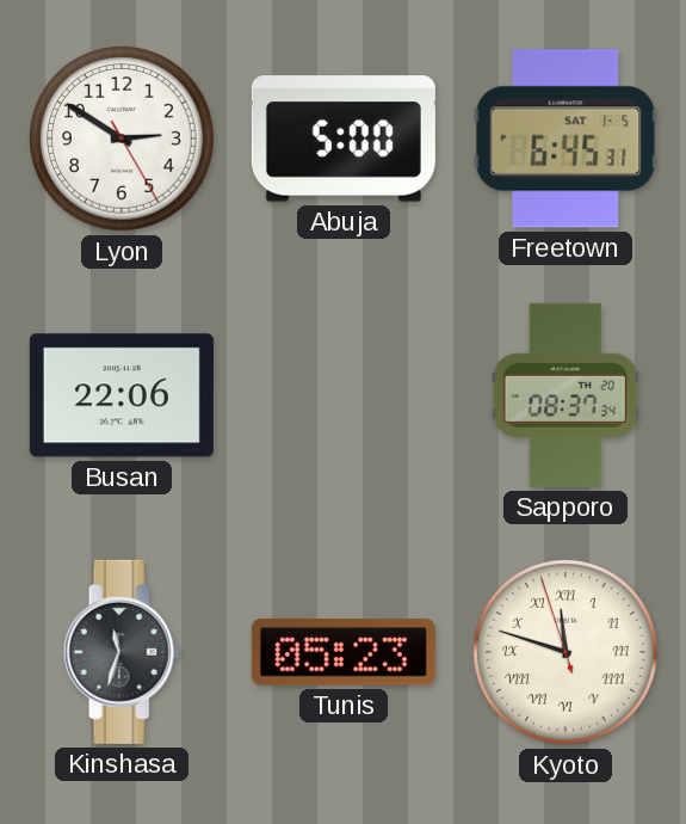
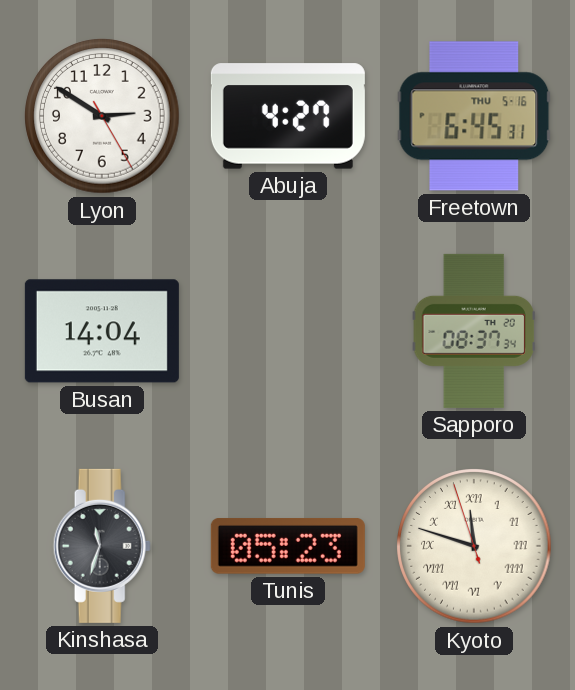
Abuja: 5:00 -> 4:27
Freetown date: SAT 1-5 -> THU 5-16
Busan: 22:06 -> 14:04
